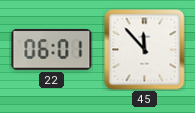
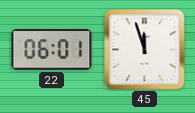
45: 11:53 -> 11:57
